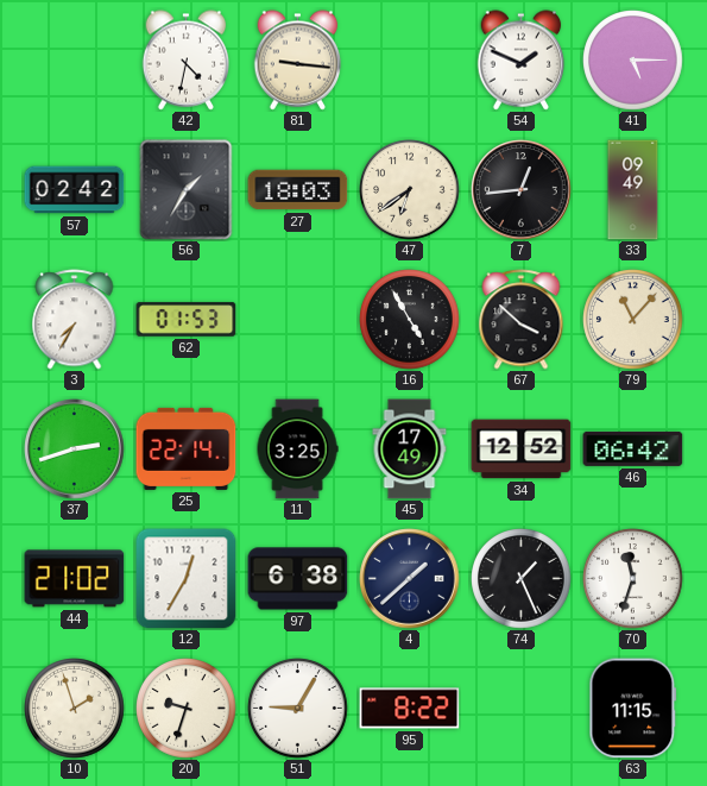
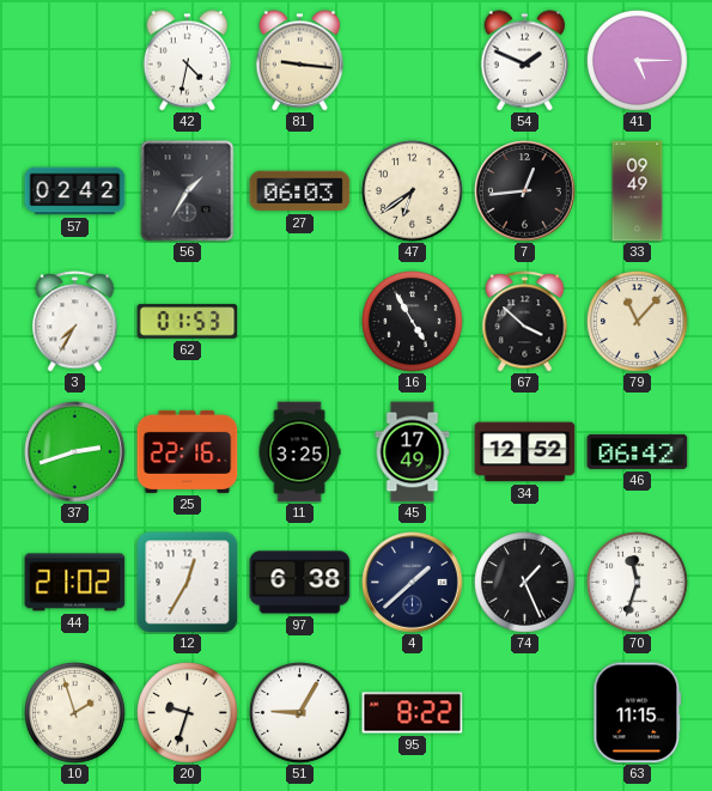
27: 18:03 -> 06:03
25: 22:14 -> 22:16
